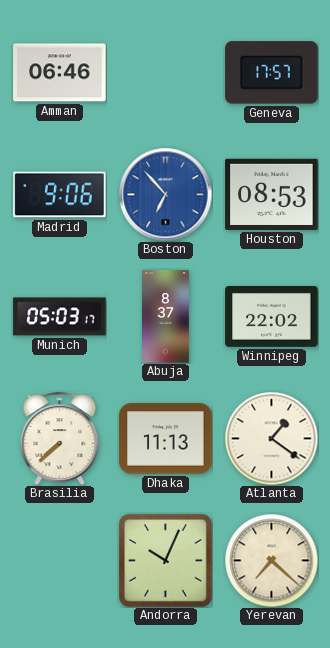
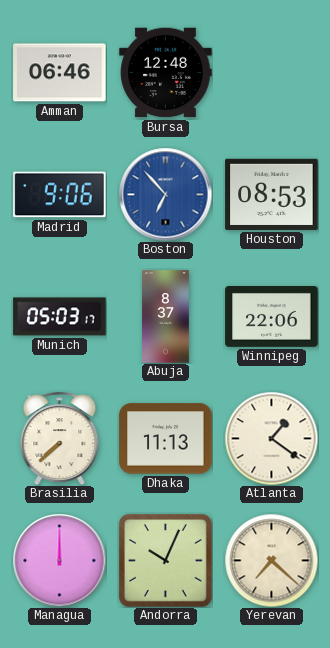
Bursa: none -> 12:48
Geneva: 17:57 -> none
Winnipeg: 22:02 -> 22:06
Managua: none -> 12:00
